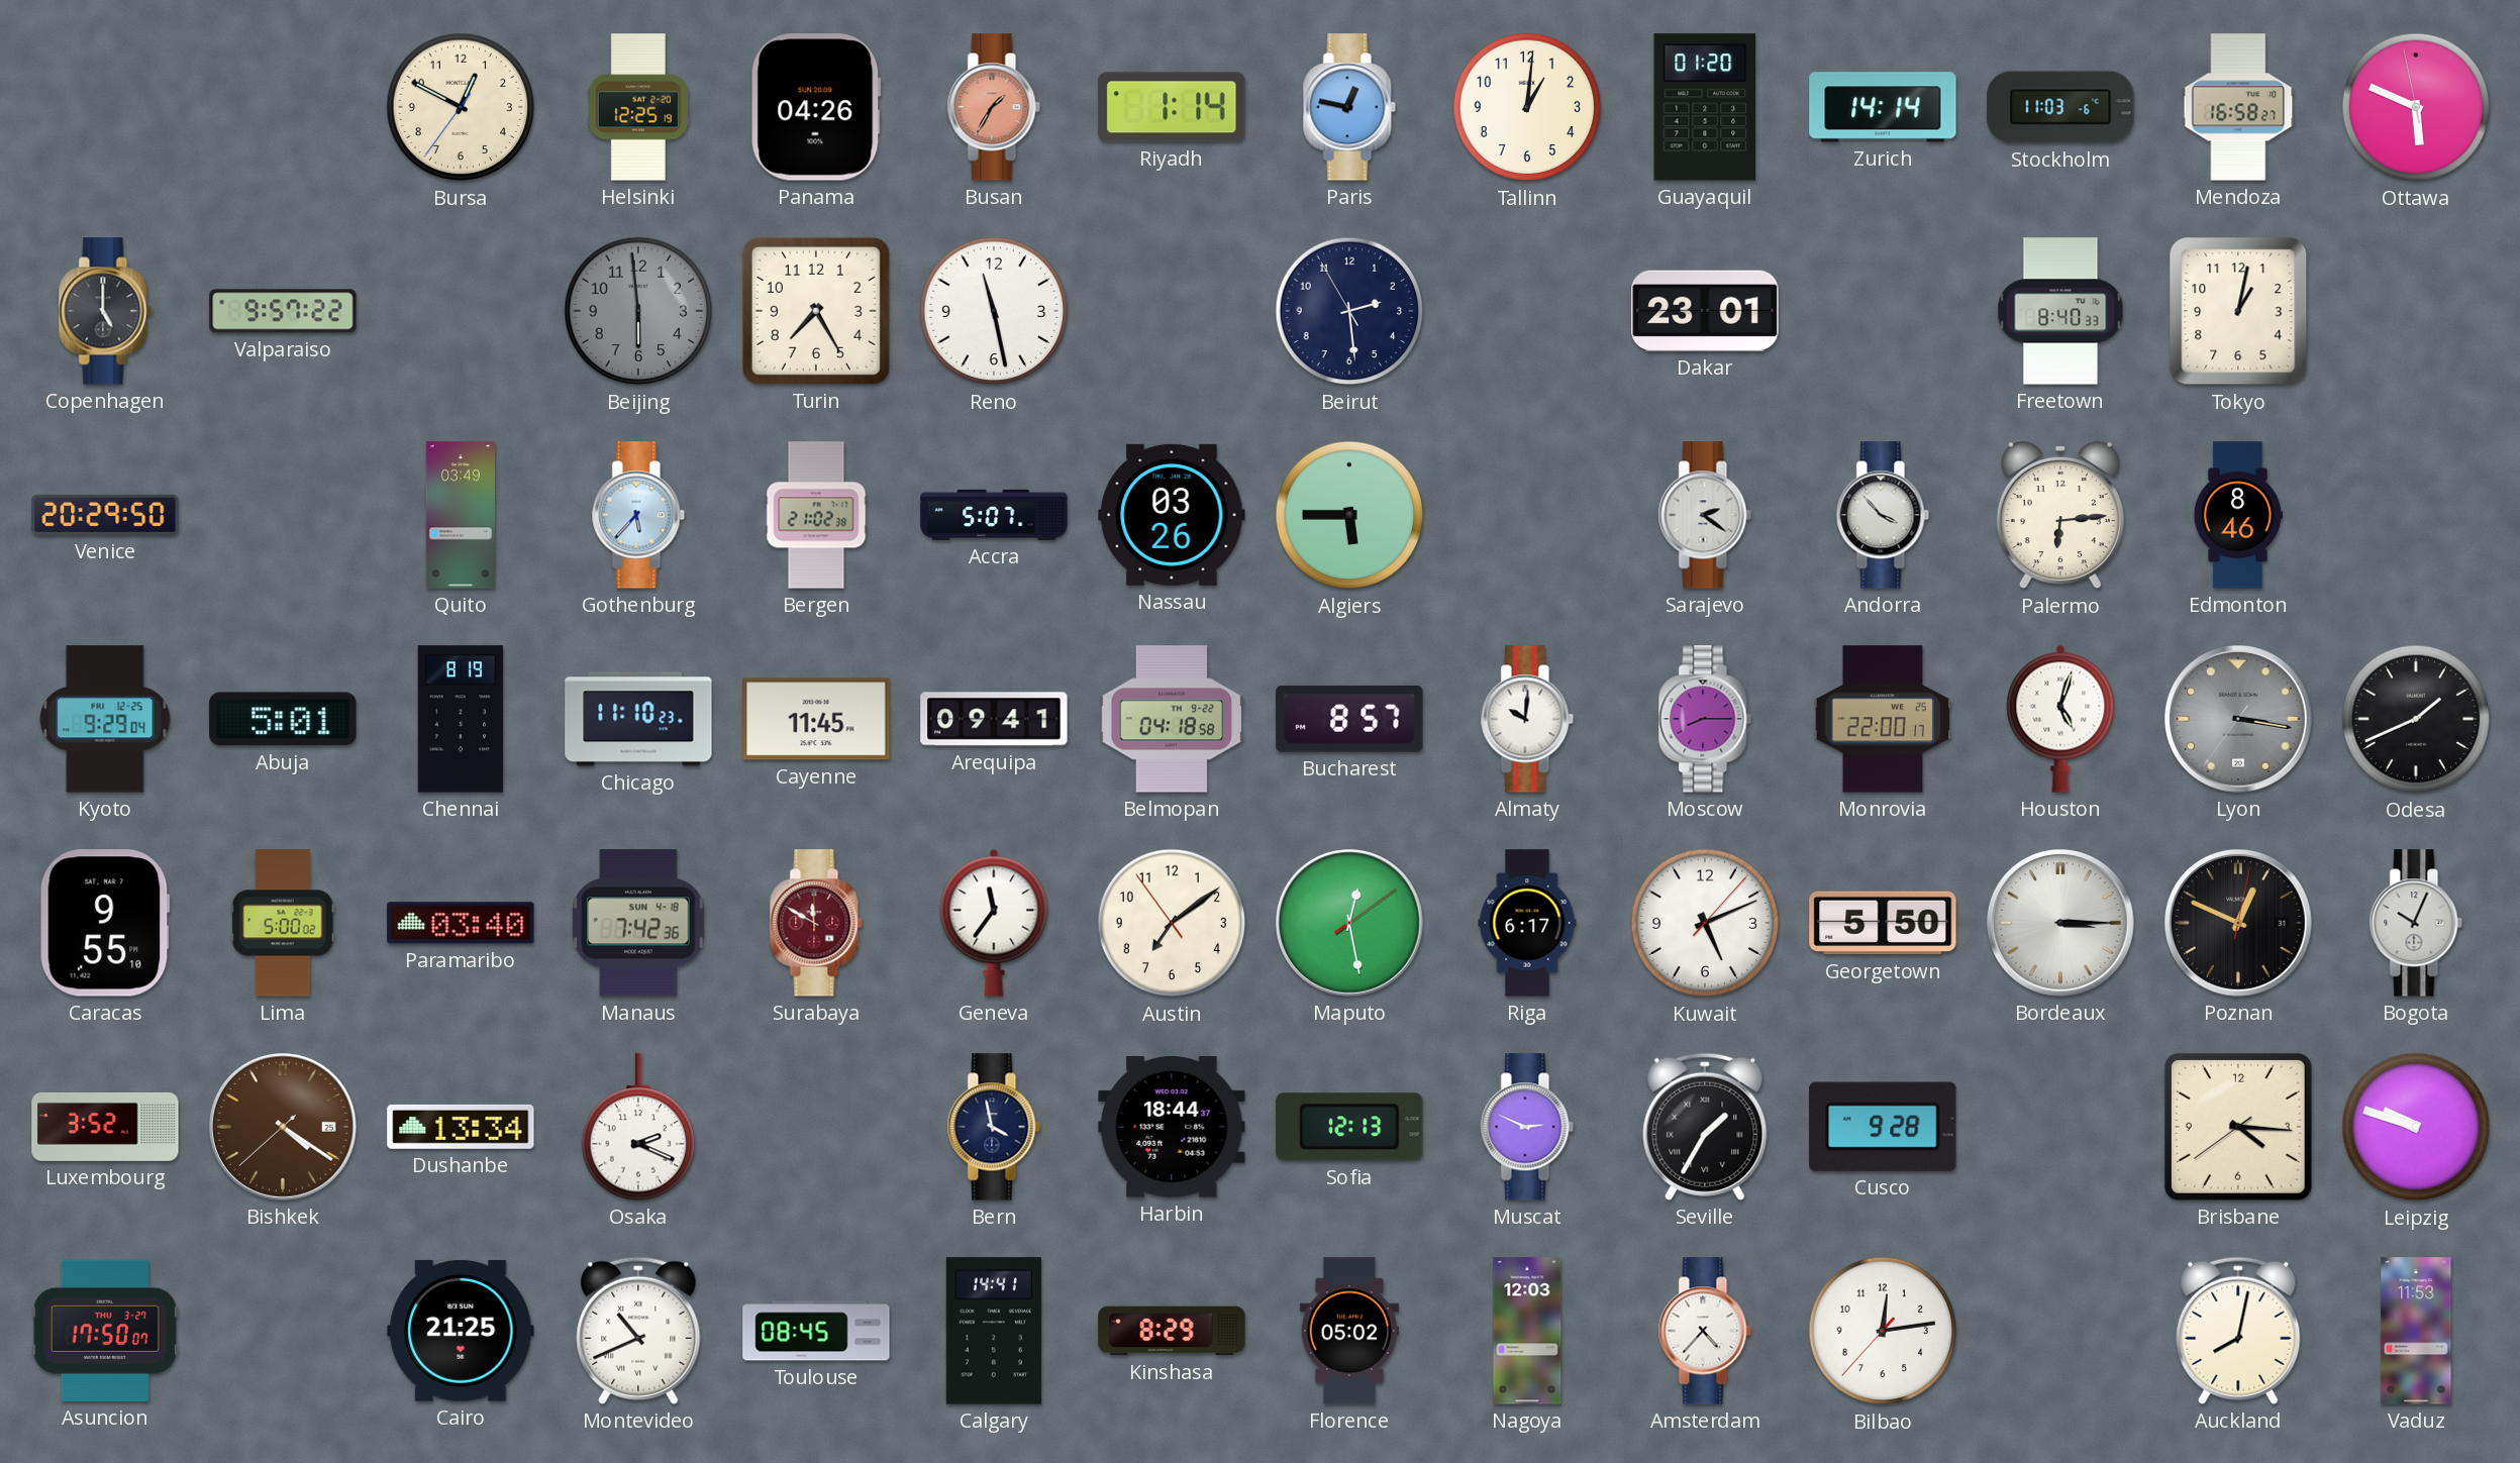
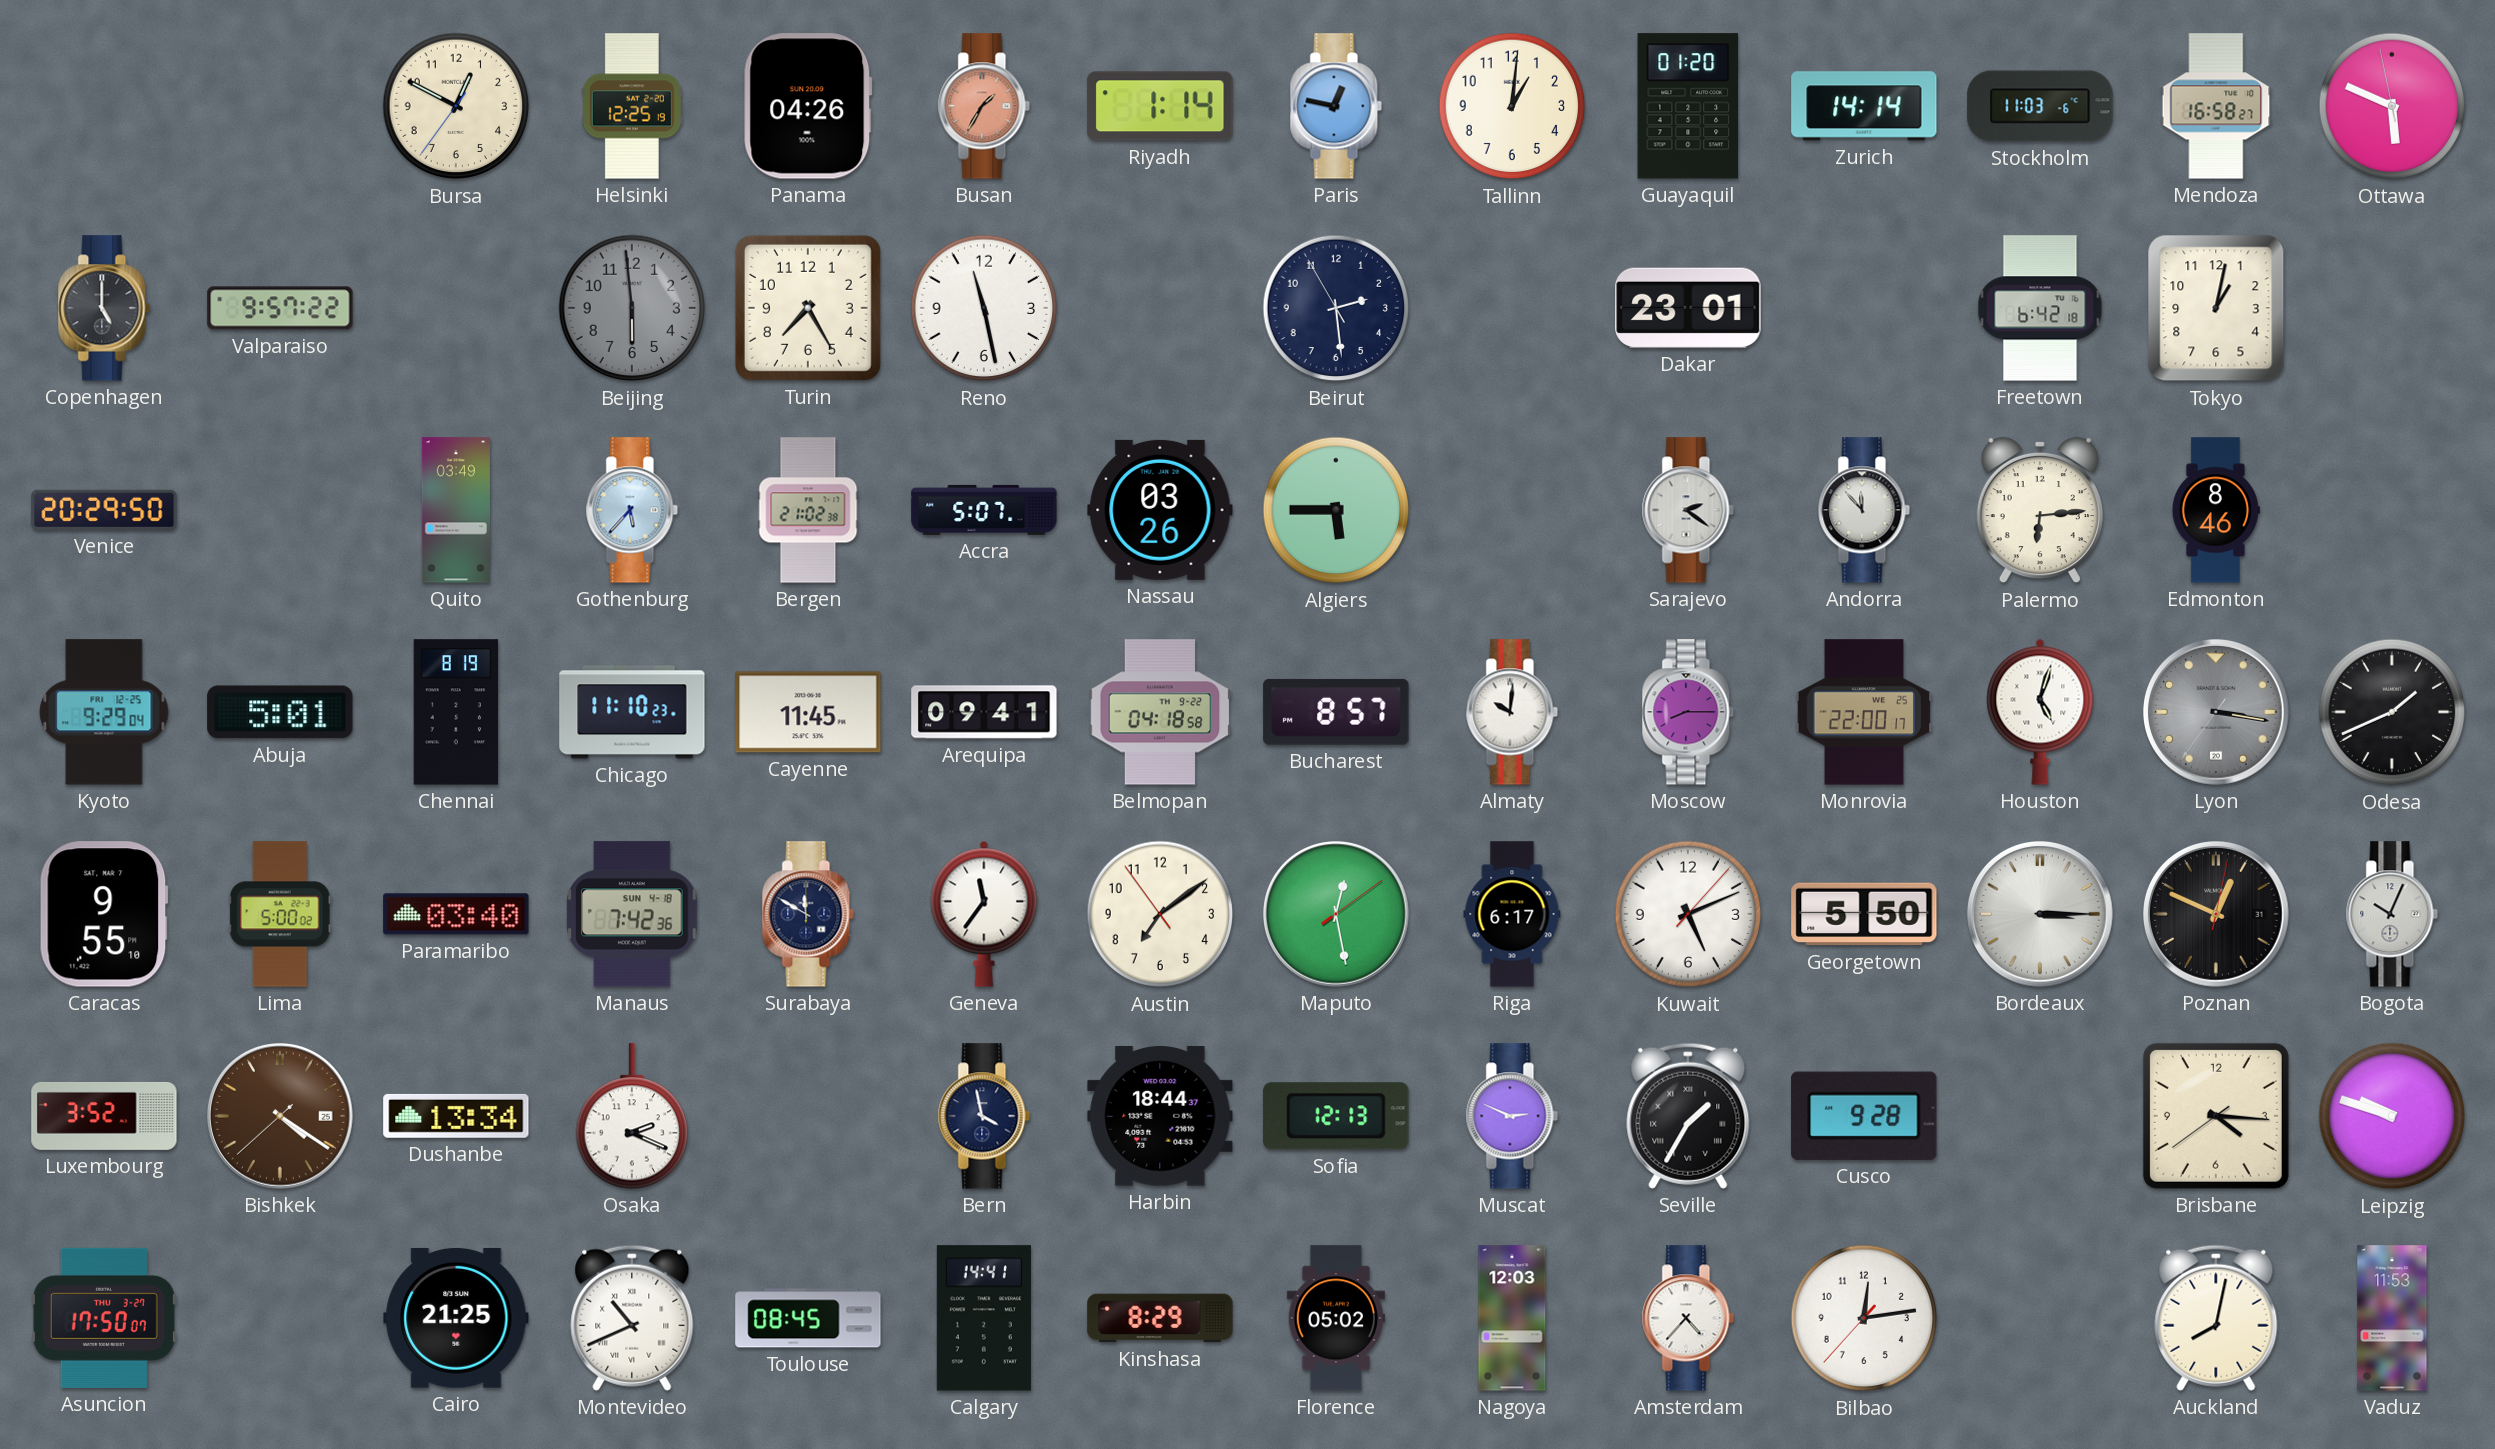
Freetown: 8:40 -> 6:42
Andorra: 3:53 -> 11:53
Surabaya dial: burgundy -> navy
